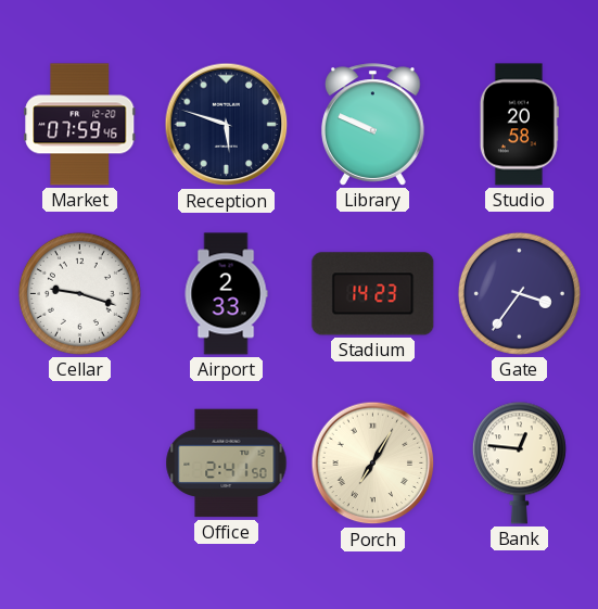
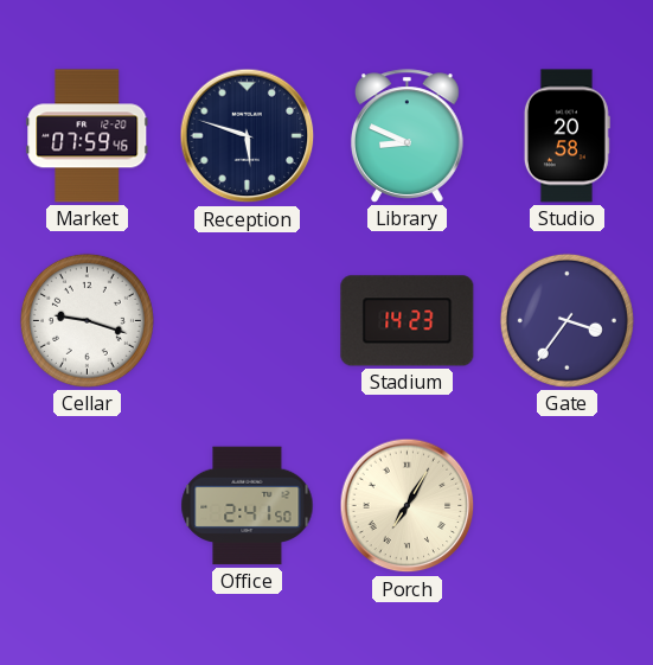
Library: 9:49 -> 8:49
Airport: 2:33 -> none
Bank: 12:46 -> none
